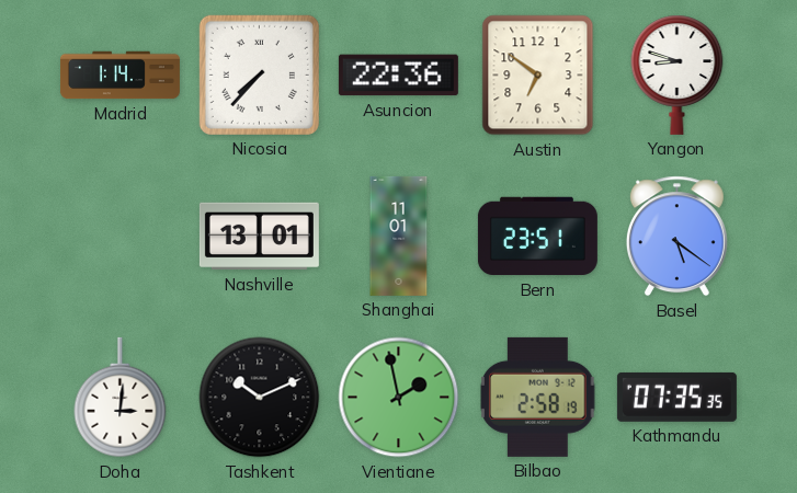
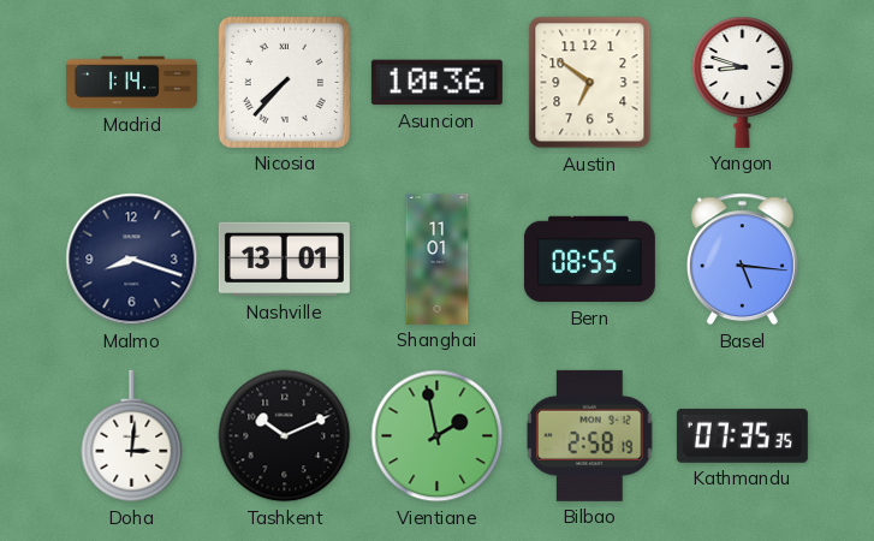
Asuncion: 22:36 -> 10:36
Malmo: none -> 8:18
Bern: 23:51 -> 08:55
Basel: 5:21 -> 5:16
